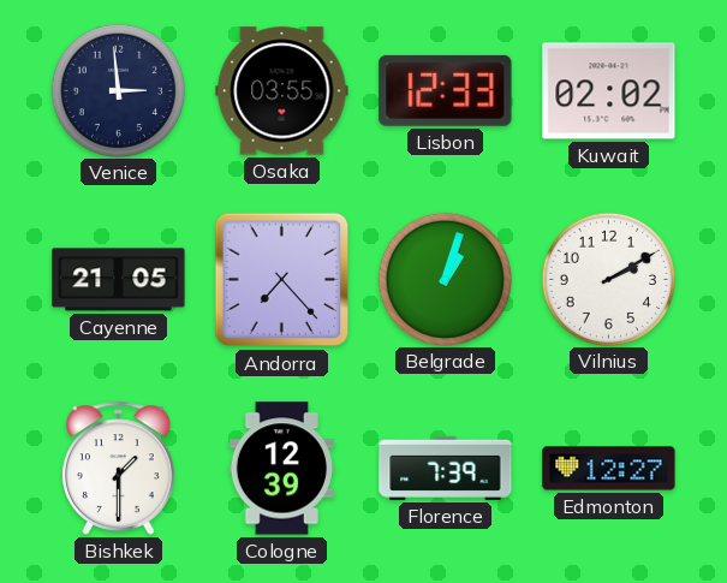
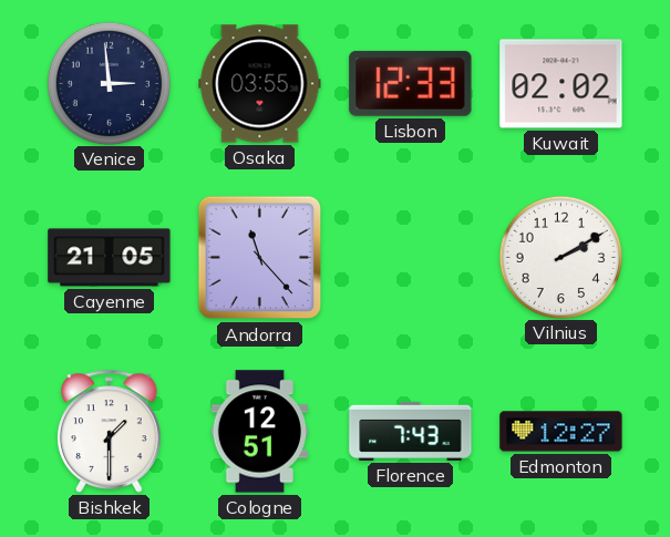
Andorra: 7:23 -> 11:23
Belgrade: 1:03 -> none
Cologne: 12:39 -> 12:51
Florence: 7:39 -> 7:43
